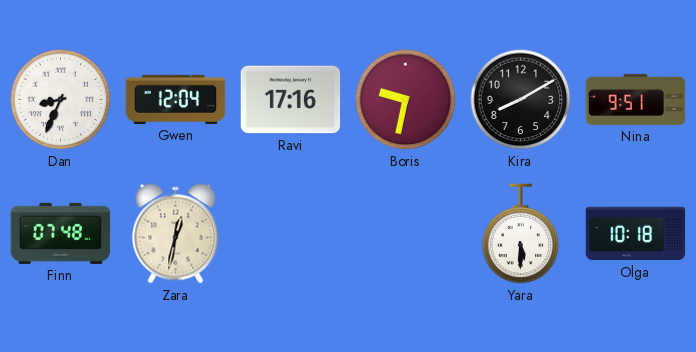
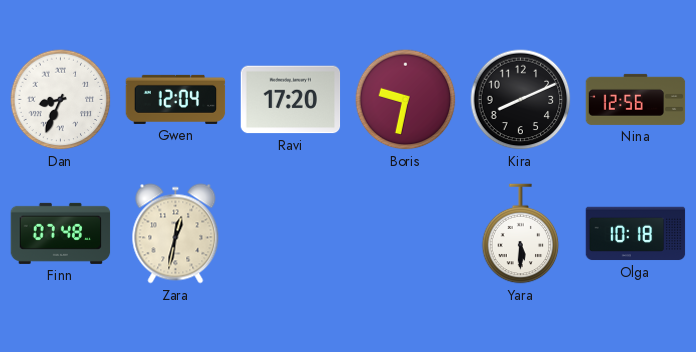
Ravi: 17:16 -> 17:20
Kira: 8:10 -> 8:11
Nina: 9:51 -> 12:56
